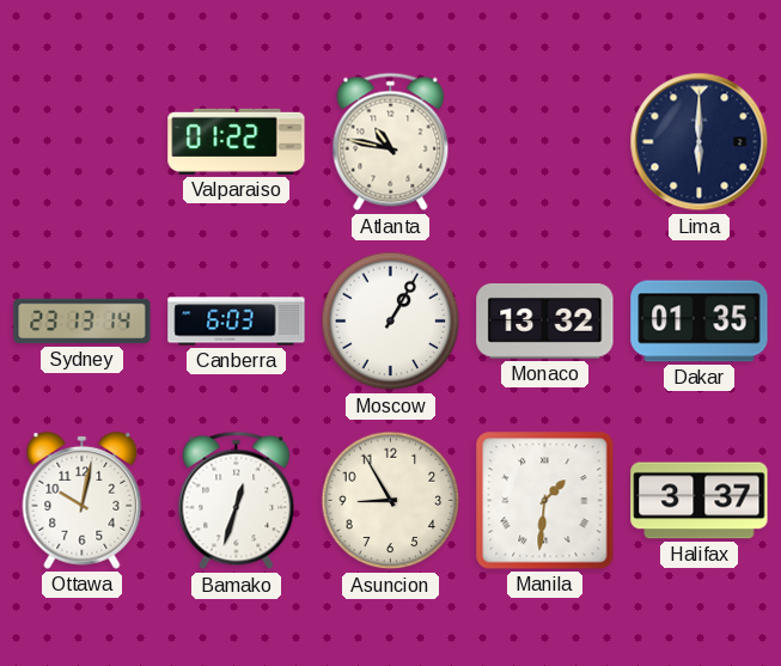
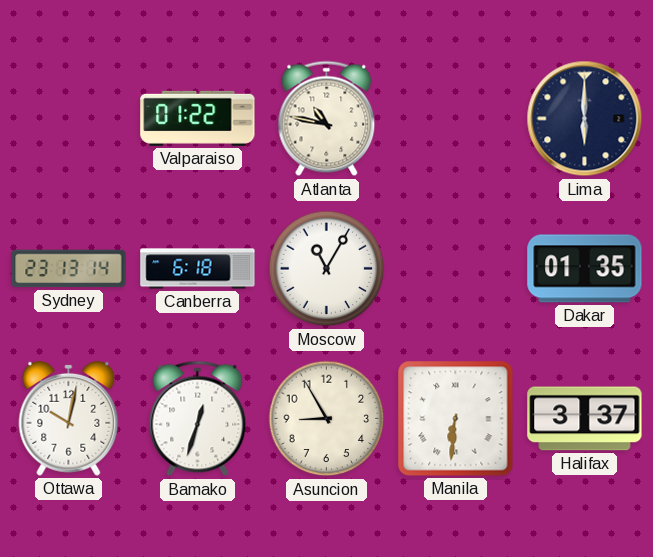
Canberra: 6:03 -> 6:18
Moscow: 1:05 -> 11:05
Monaco: 13:32 -> none
Manila: 1:31 -> 6:31
